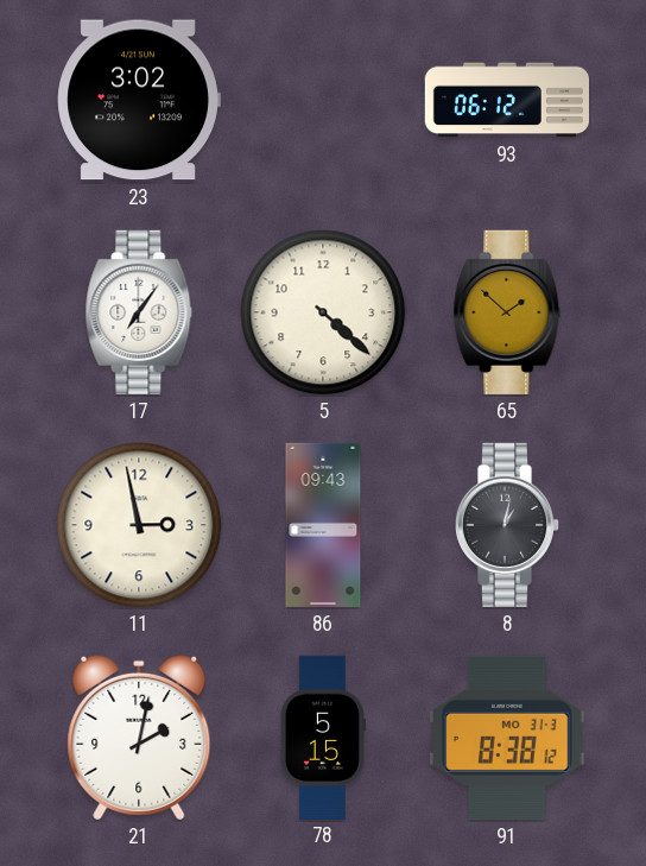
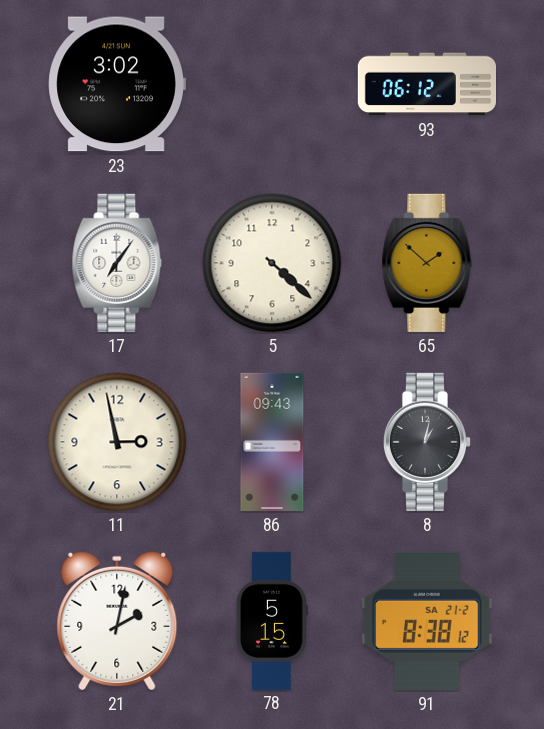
91 date: MO 31-3 -> SA 21-2
